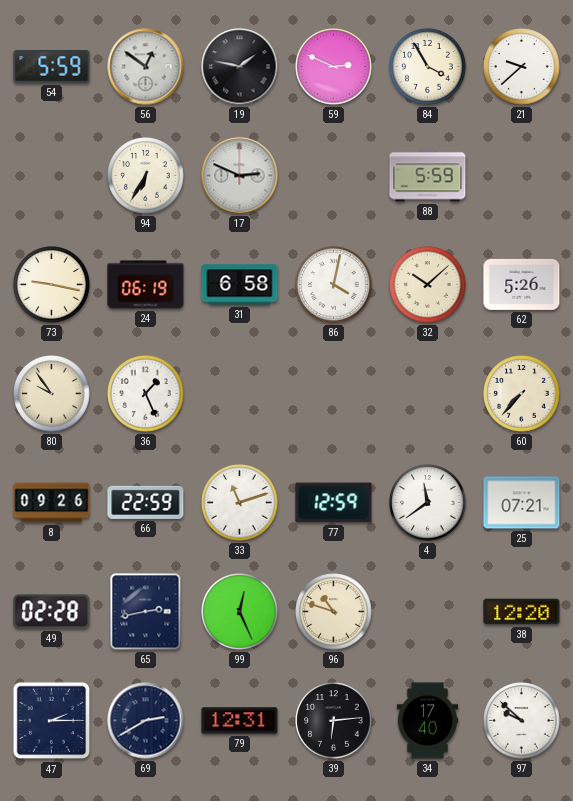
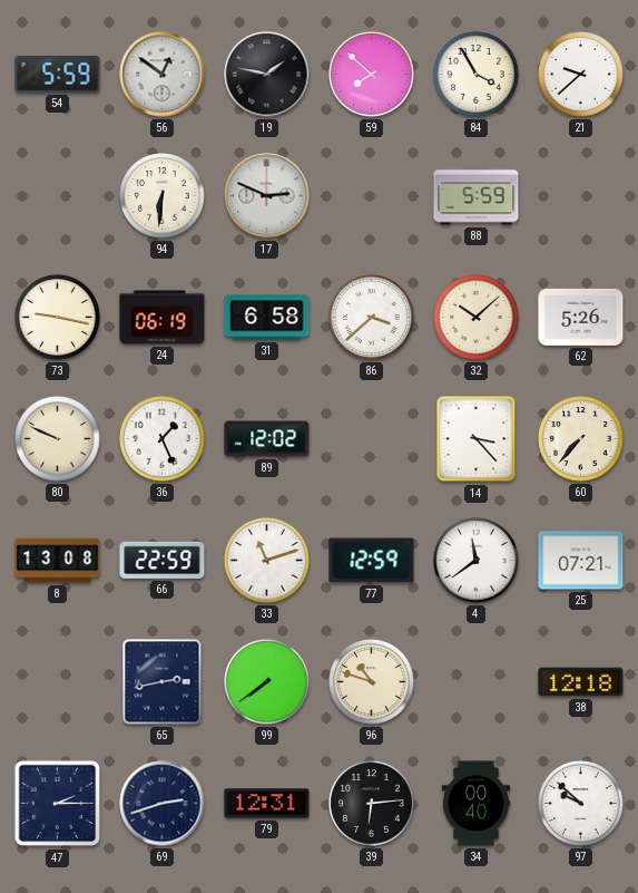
59: 2:49 -> 7:52
94: 6:35 -> 6:31
86: 4:02 -> 3:38
80: 9:54 -> 9:49
89: none -> 12:02
14: none -> 3:23
8: 09:26 -> 13:08
49: 02:28 -> none
99: 12:26 -> 7:39
38: 12:20 -> 12:18
69: 2:40 -> 2:42
34: 17:40 -> 00:40
